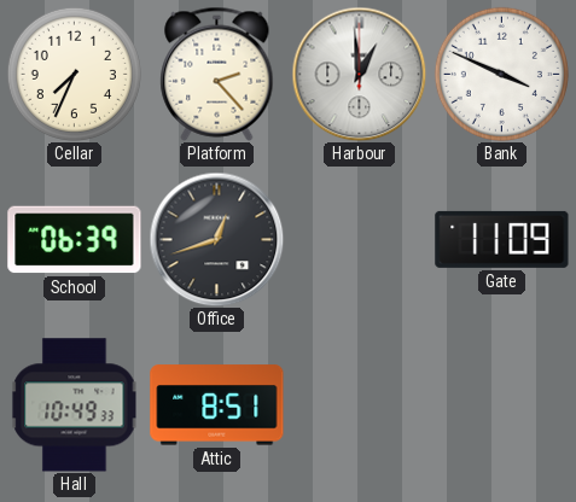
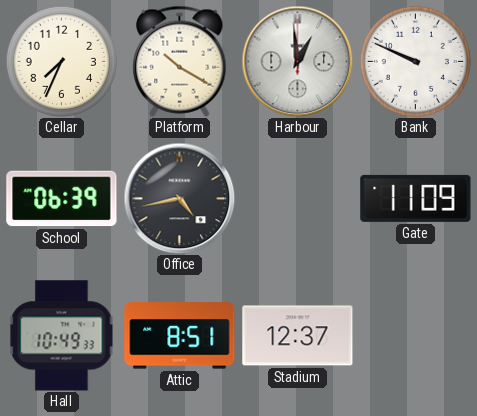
Platform: 2:23 -> 10:20
Bank: 3:49 -> 9:49
Office: 12:42 -> 4:43
Stadium: none -> 12:37
